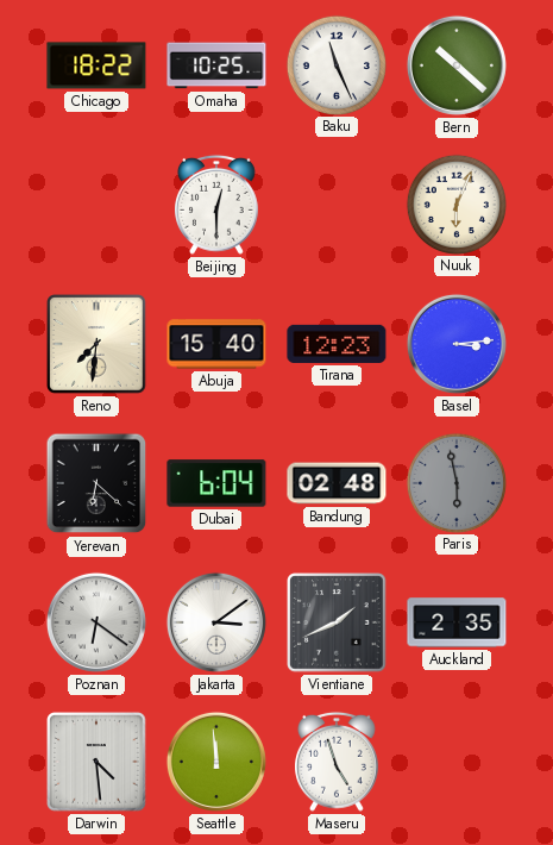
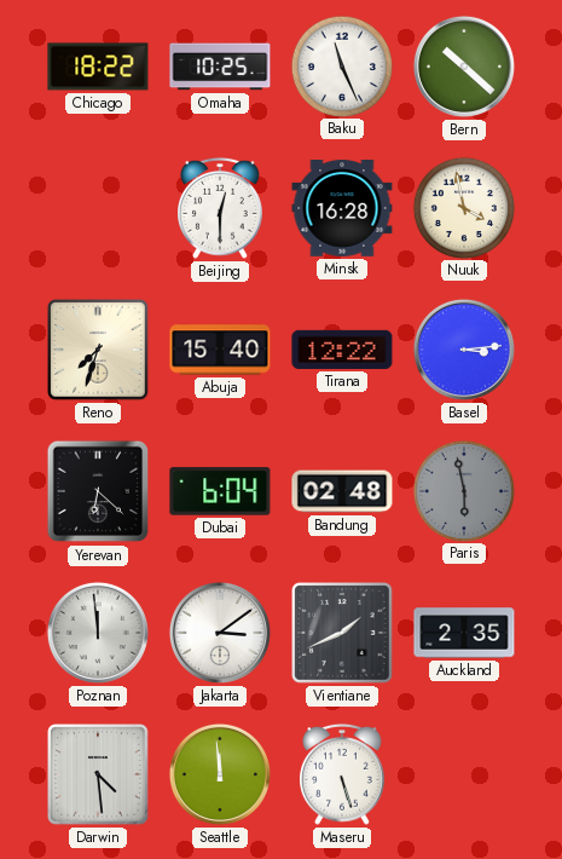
Minsk: none -> 16:28
Nuuk: 6:04 -> 3:58
Reno: 7:31 -> 7:33
Tirana: 12:23 -> 12:22
Poznan: 6:21 -> 11:59
Maseru: 4:57 -> 5:27
